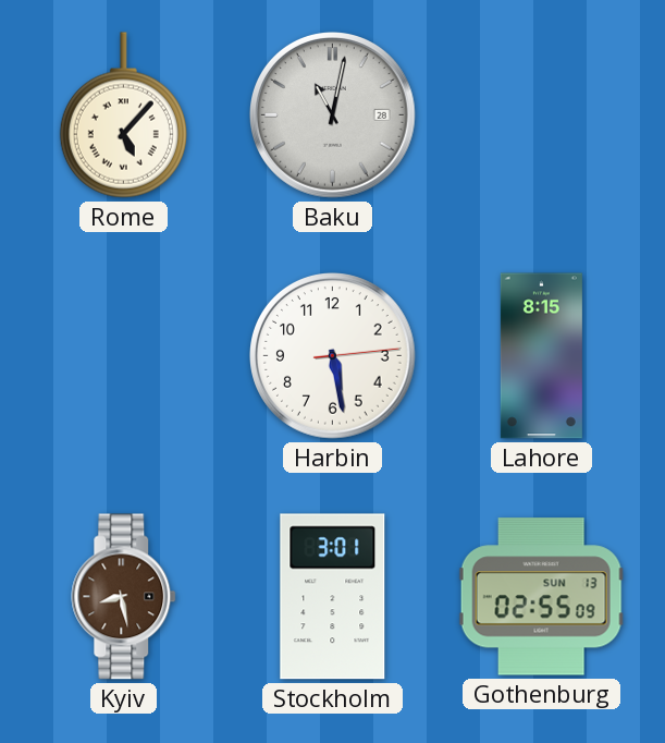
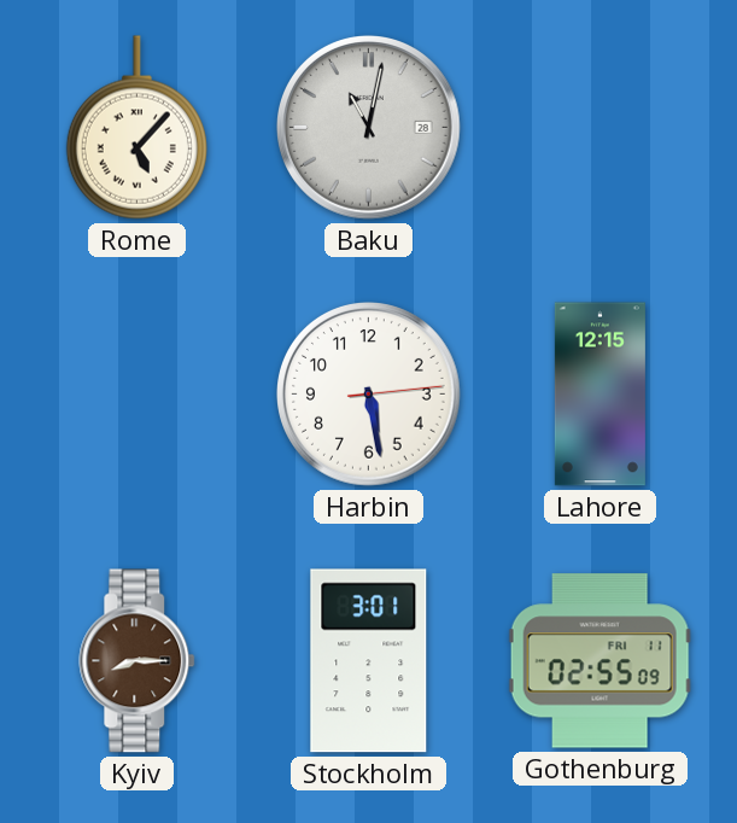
Lahore: 8:15 -> 12:15
Kyiv: 8:28 -> 8:15
Gothenburg date: SUN 13 -> FRI 11
